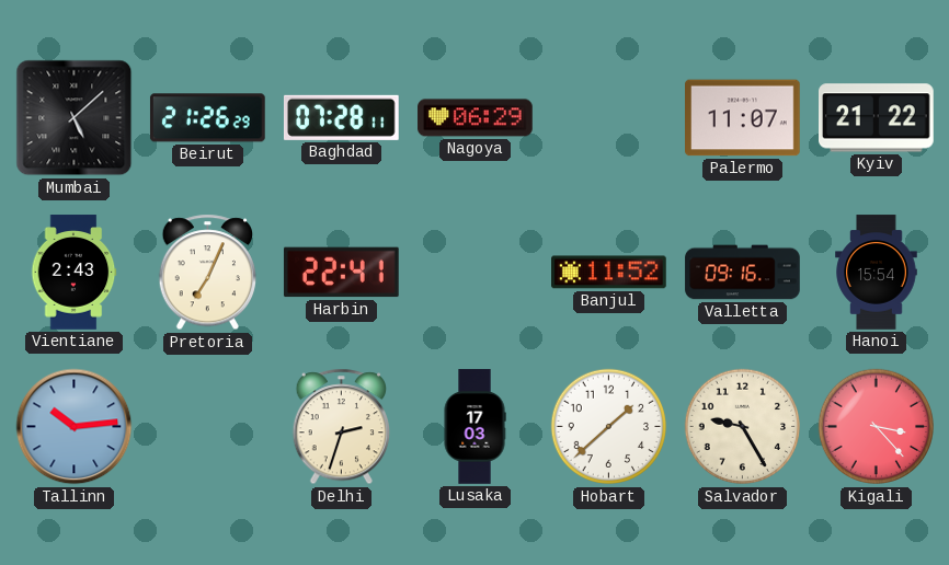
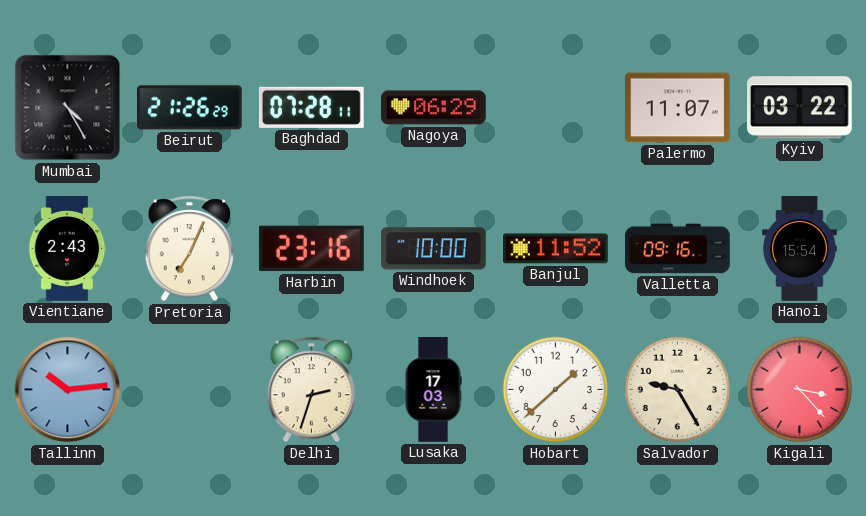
Mumbai: 5:08 -> 4:25
Kyiv: 21:22 -> 03:22
Harbin: 22:41 -> 23:16
Windhoek: none -> 10:00
